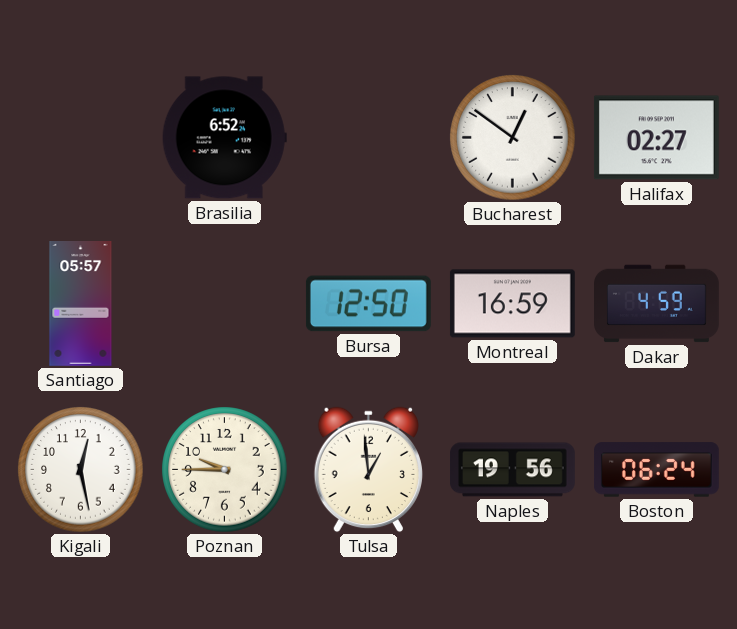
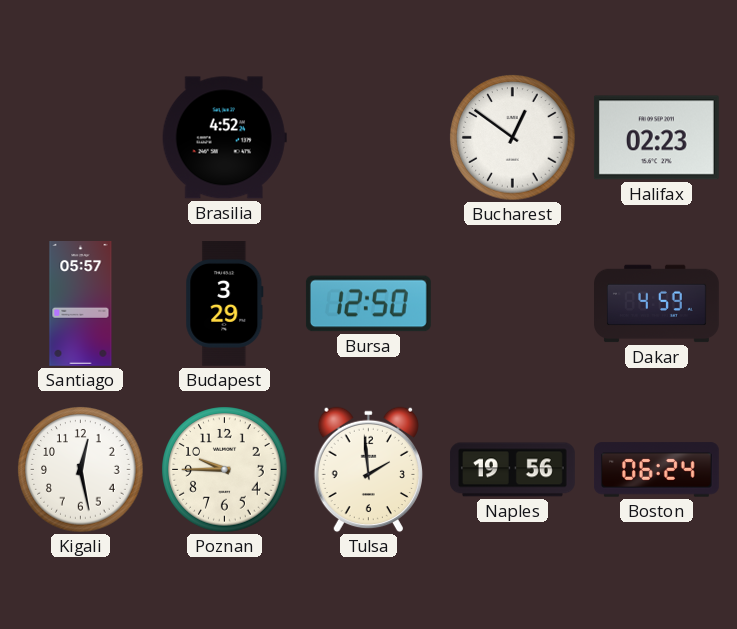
Brasilia: 6:52 -> 4:52
Halifax: 02:27 -> 02:23
Budapest: none -> 3:29
Montreal: 16:59 -> none
Tulsa: 12:59 -> 1:59
